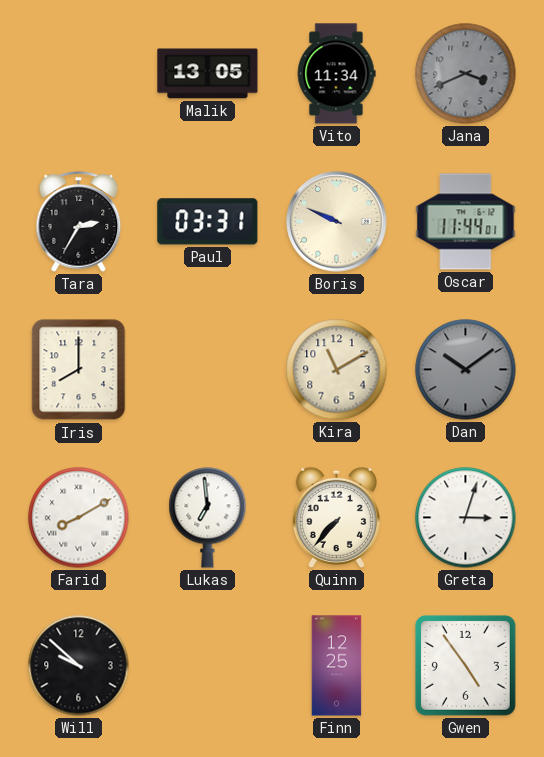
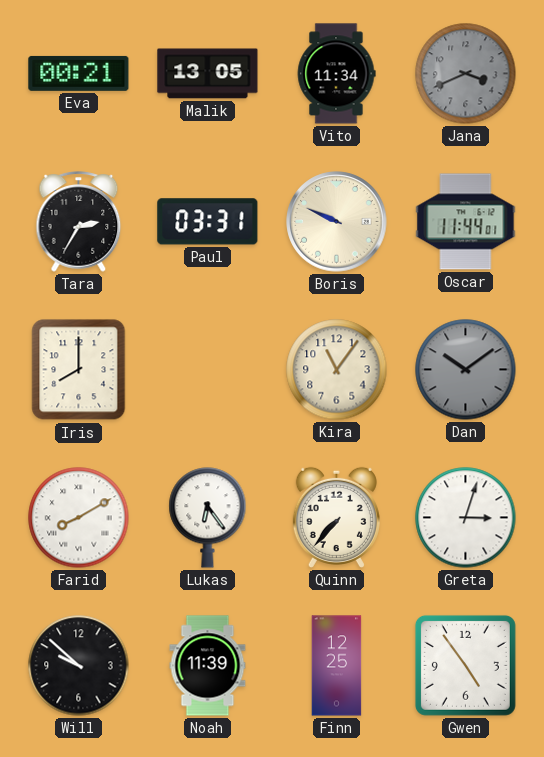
Eva: none -> 00:21
Kira: 11:10 -> 11:06
Lukas: 6:59 -> 6:24
Noah: none -> 11:39
